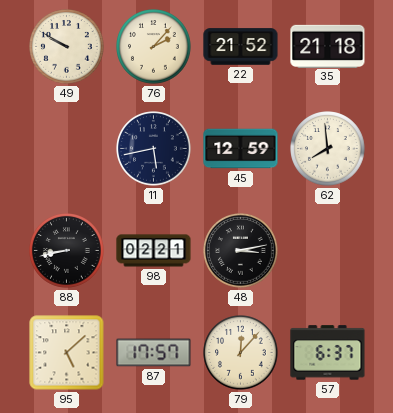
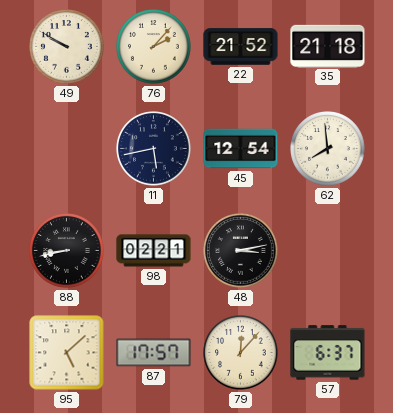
45: 12:59 -> 12:54
